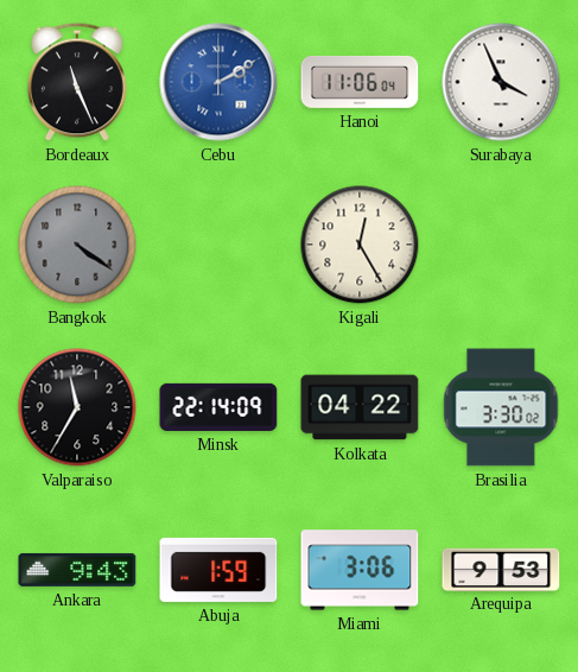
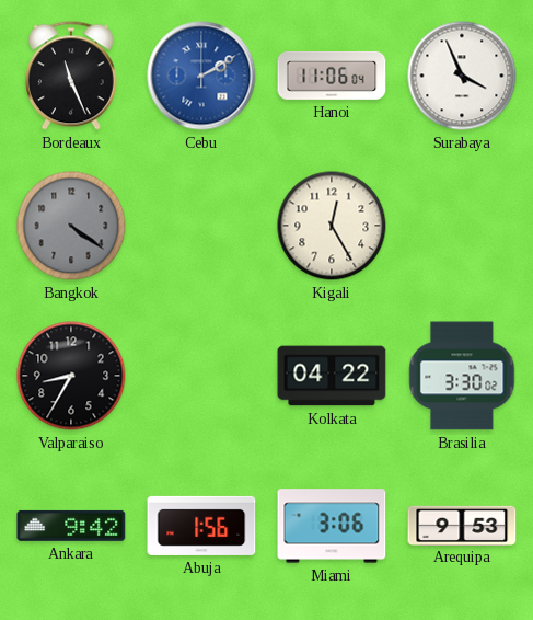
Valparaiso: 11:35 -> 8:35
Minsk: 22:14 -> none
Ankara: 9:43 -> 9:42
Abuja: 1:59 -> 1:56
